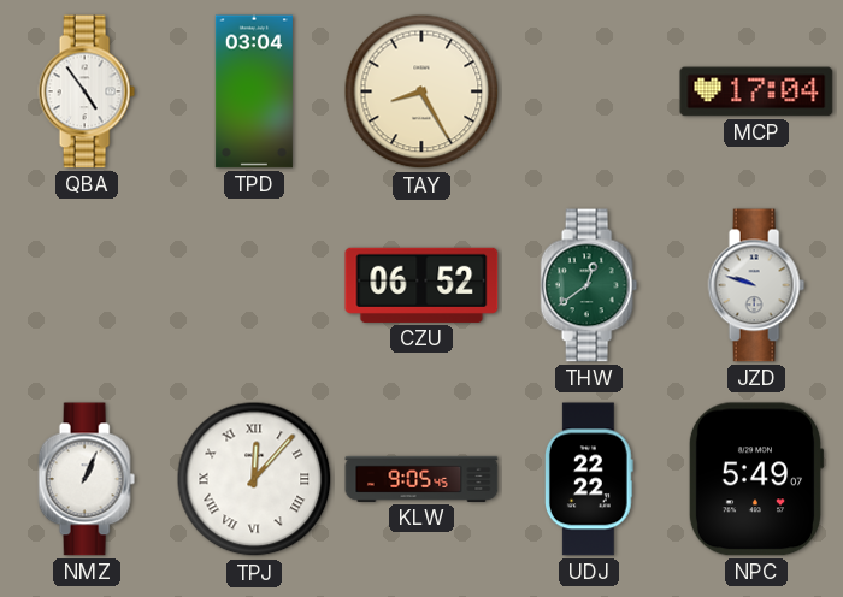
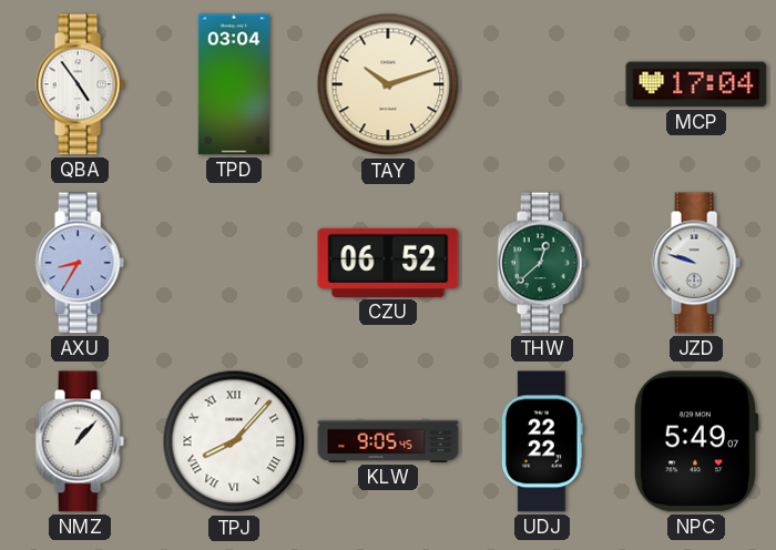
TAY: 8:25 -> 10:12
AXU: none -> 8:35
THW: 12:39 -> 12:38
NMZ: 1:04 -> 1:07
TPJ: 12:07 -> 8:07
